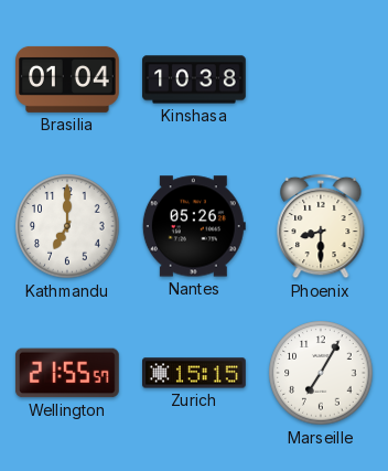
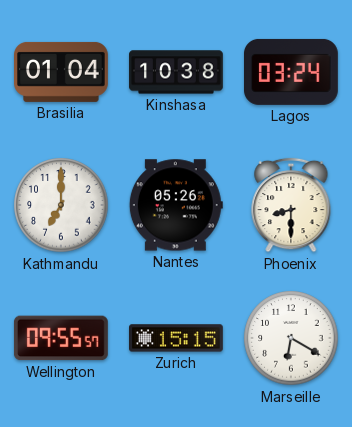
Lagos: none -> 03:24
Wellington: 21:55 -> 09:55
Marseille: 7:05 -> 6:20
